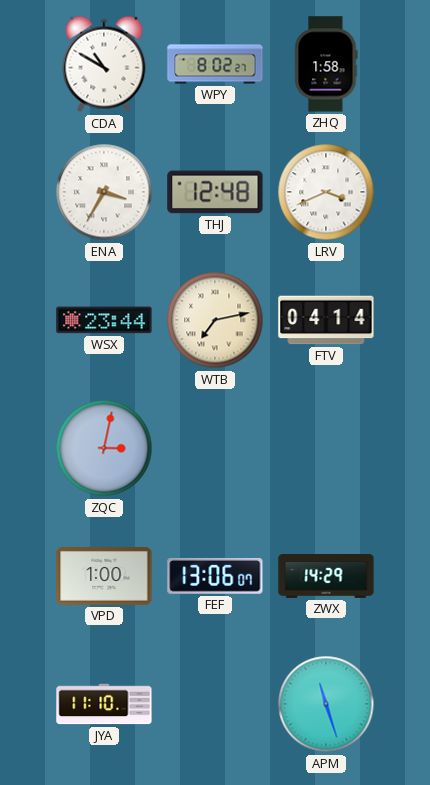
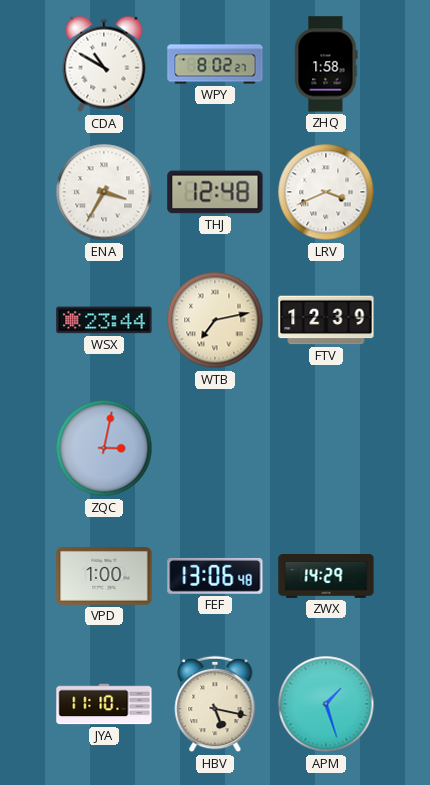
FTV: 04:14 -> 12:39
FEF: 13:06:07 -> 13:06:48
HBV: none -> 5:17
APM: 11:27 -> 1:27
